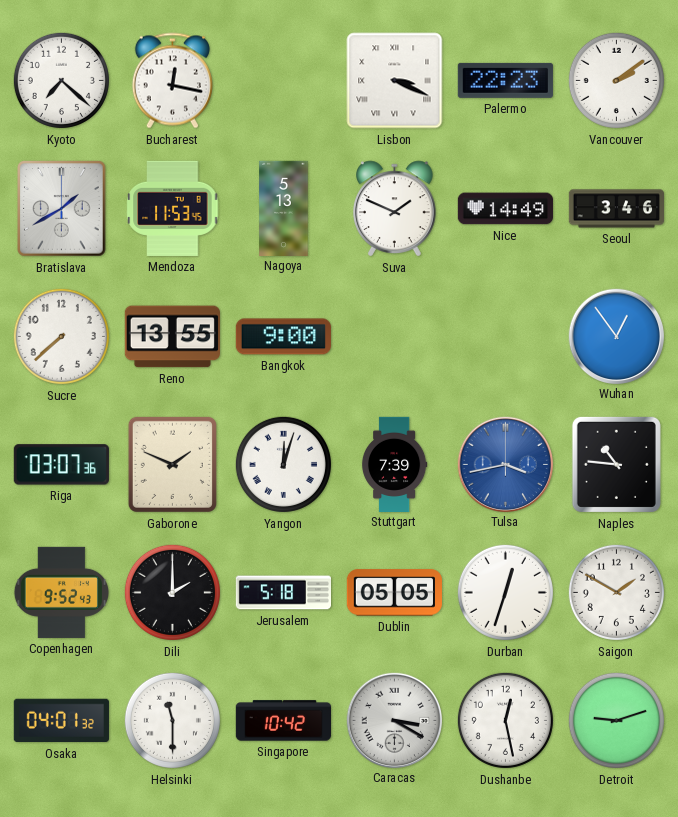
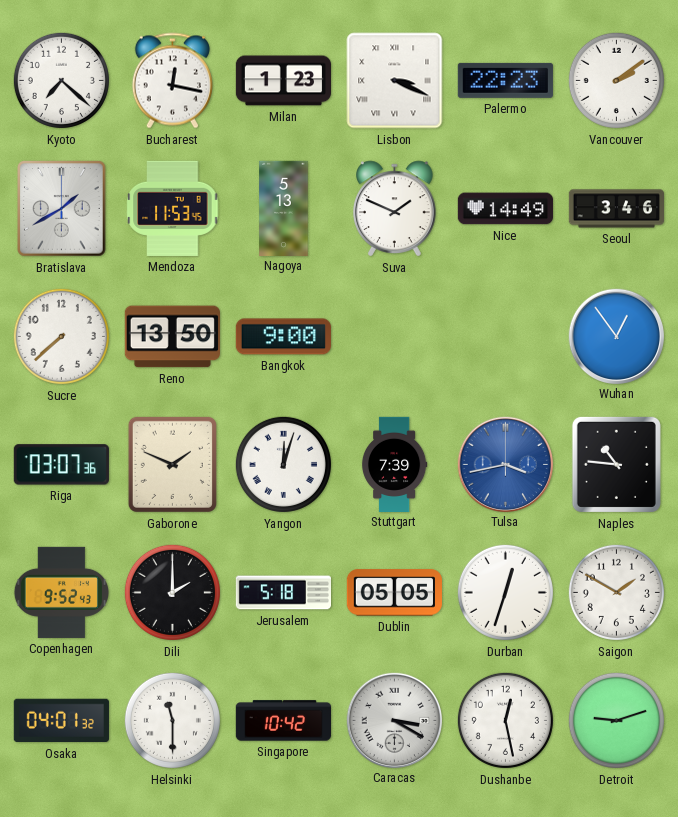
Milan: none -> 1:23
Reno: 13:55 -> 13:50
